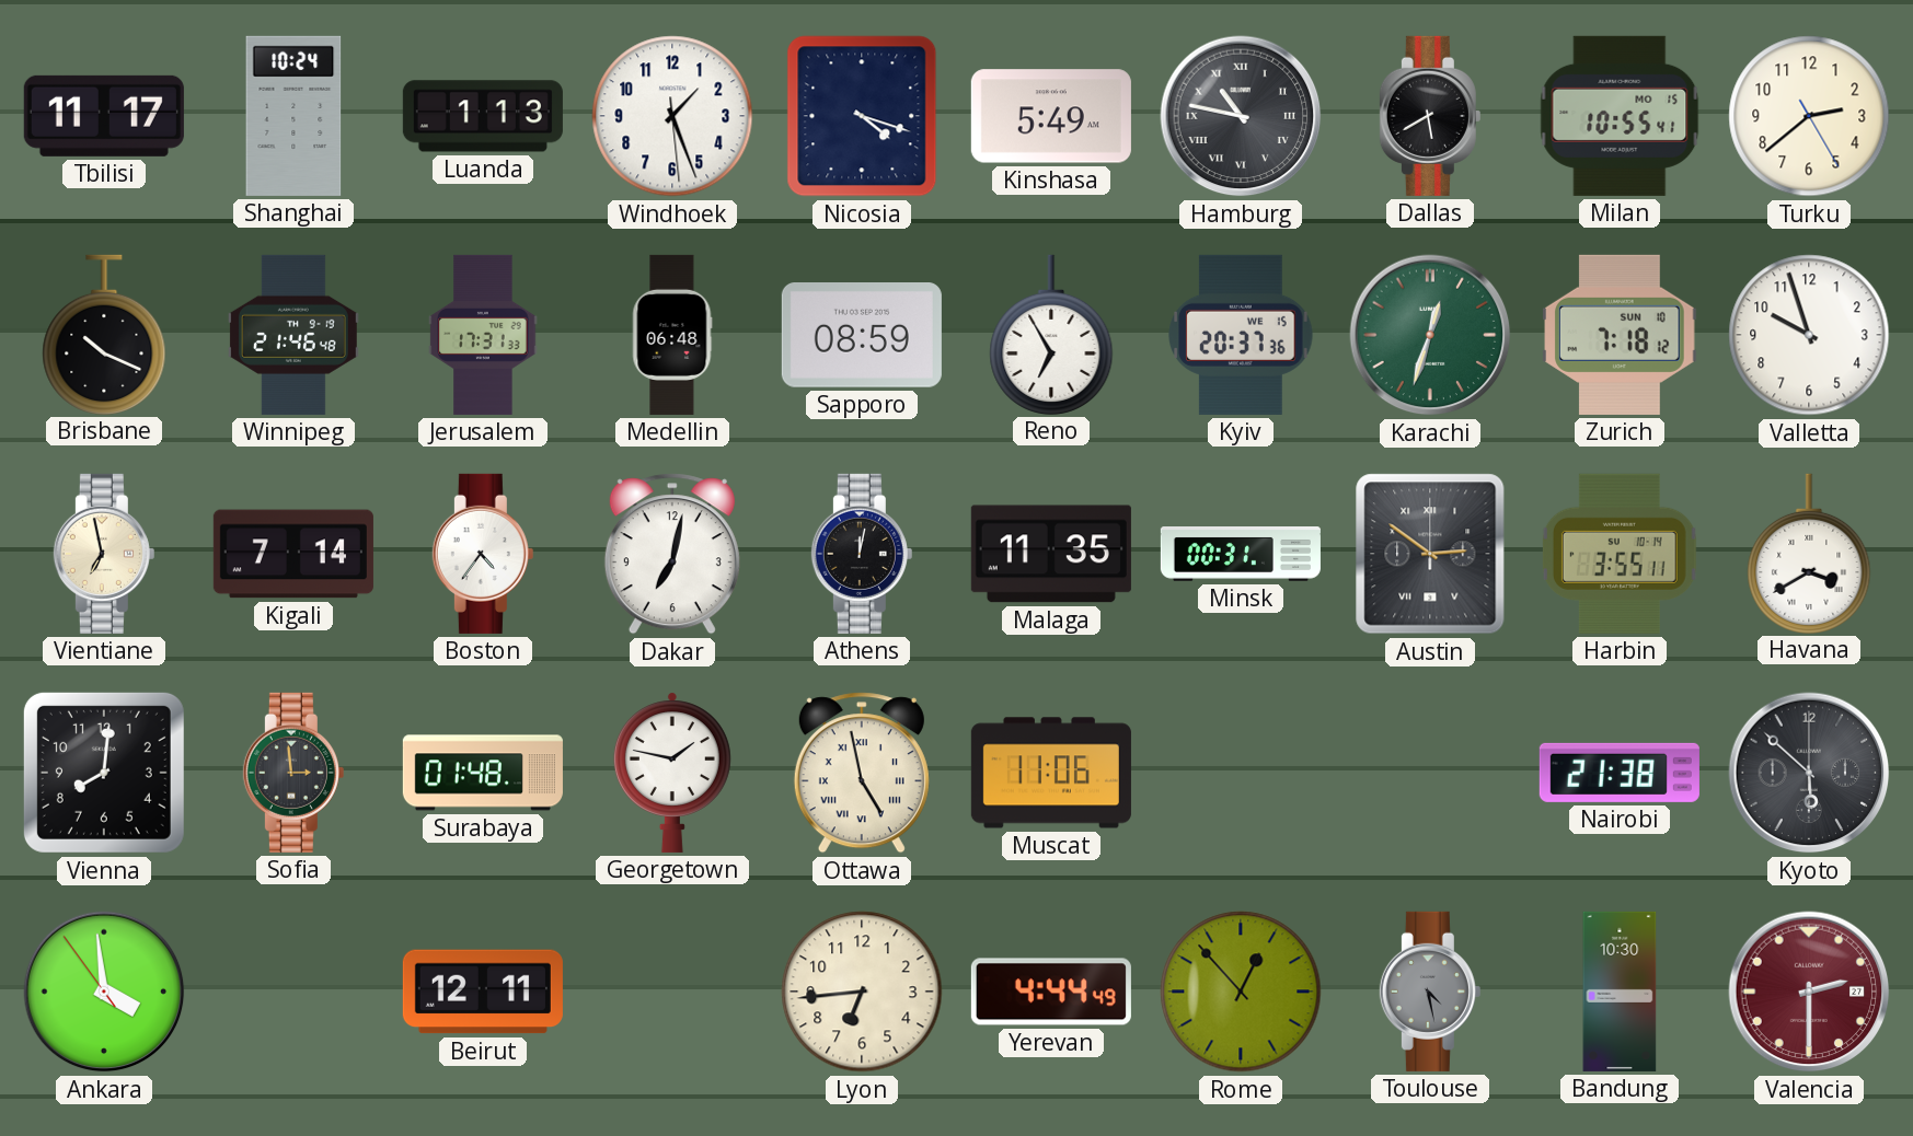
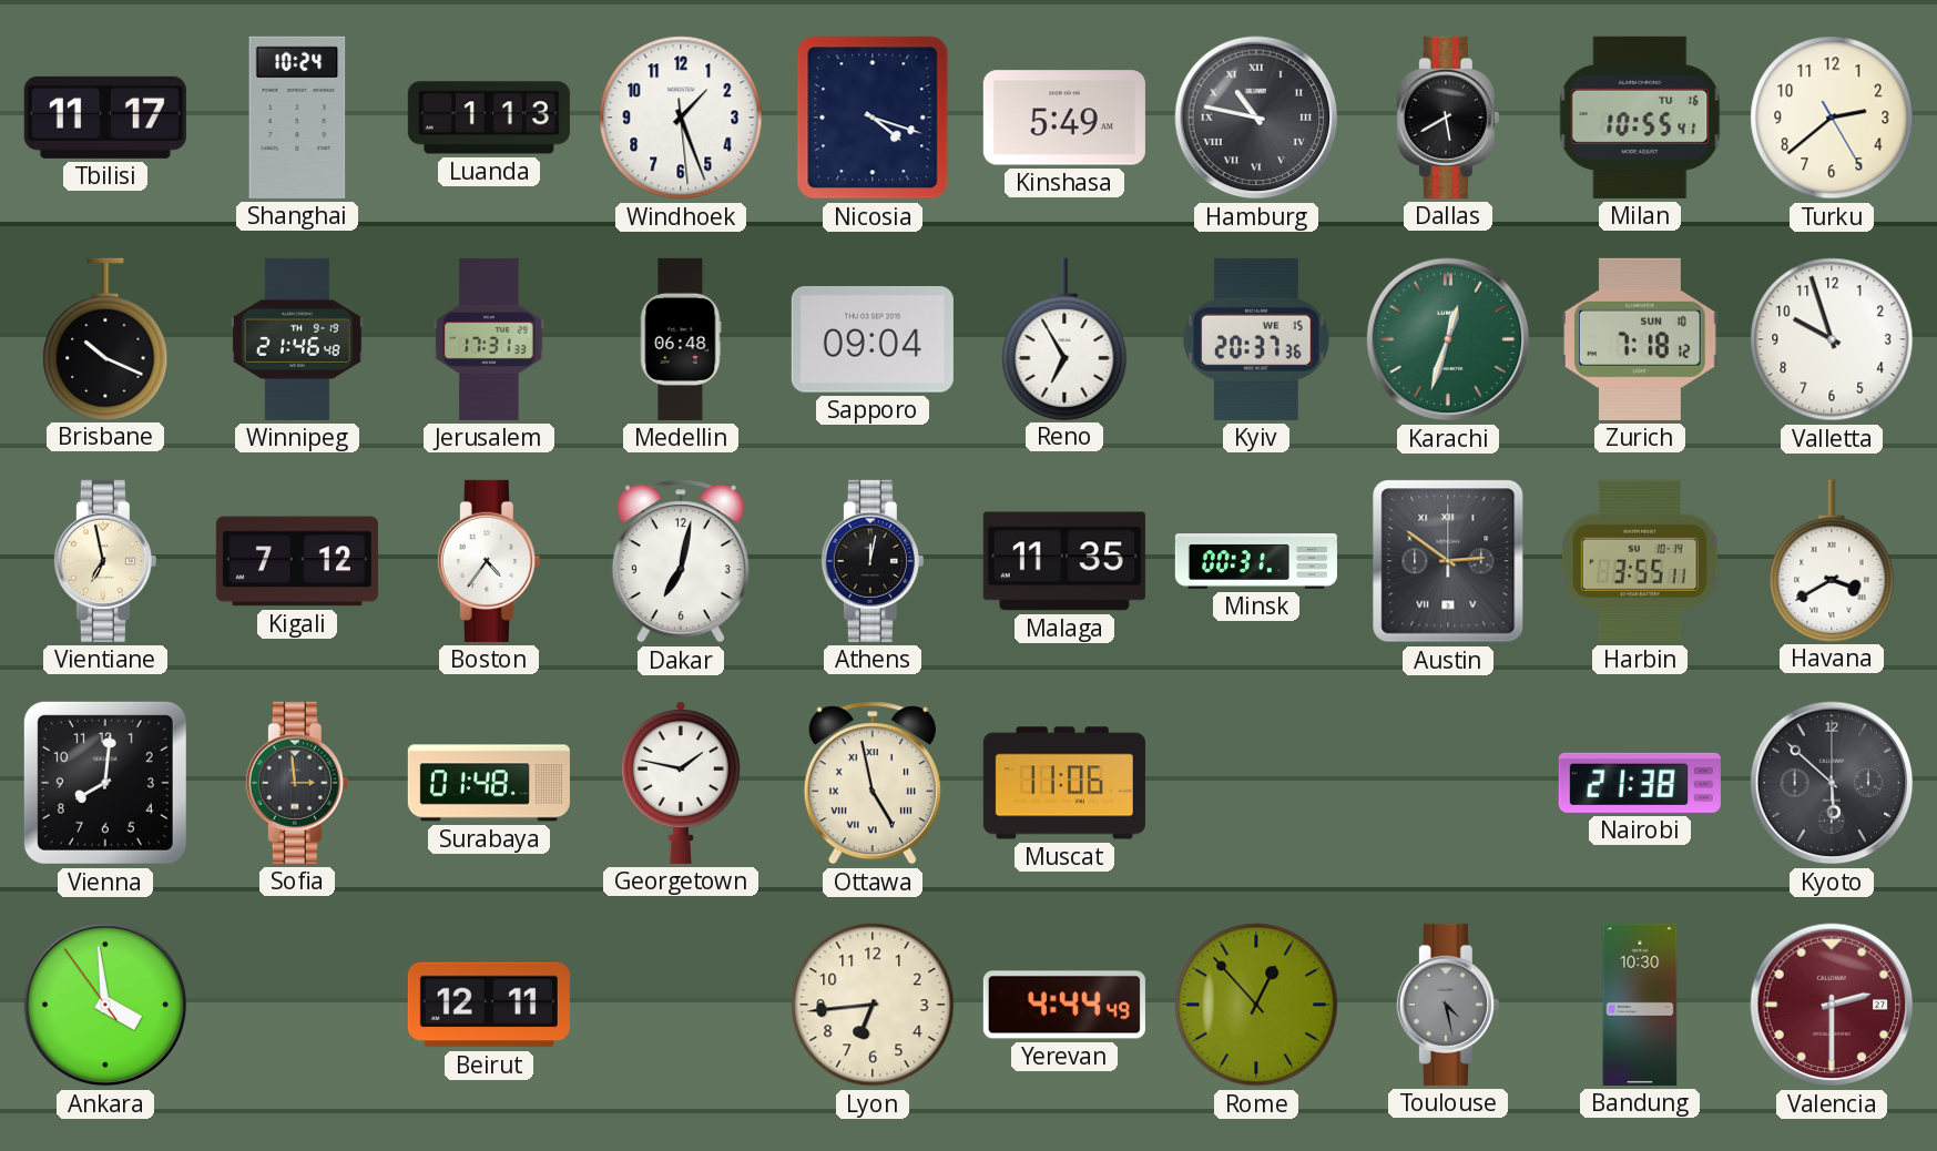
Milan date: MO 15 -> TU 16
Sapporo: 08:59 -> 09:04
Kigali: 7:14 -> 7:12
